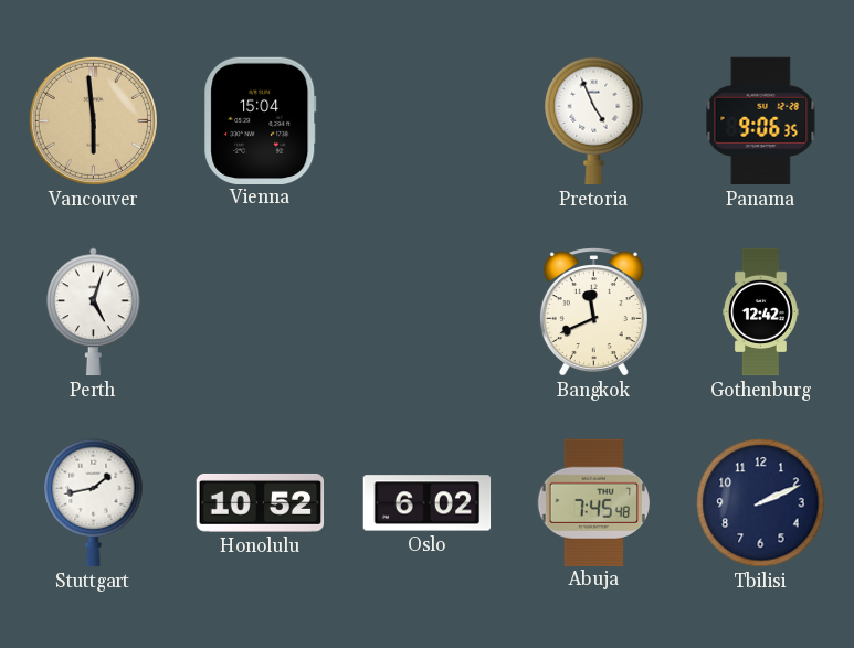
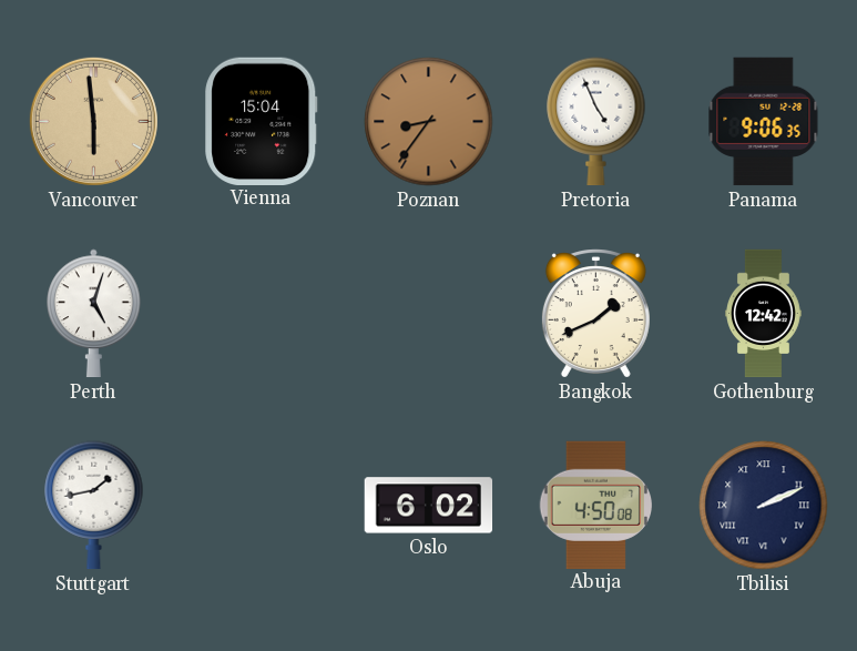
Poznan: none -> 8:36
Bangkok: 11:41 -> 1:41
Honolulu: 10:52 -> none
Abuja: 7:45 -> 4:50
Tbilisi numerals: Arabic -> Roman
